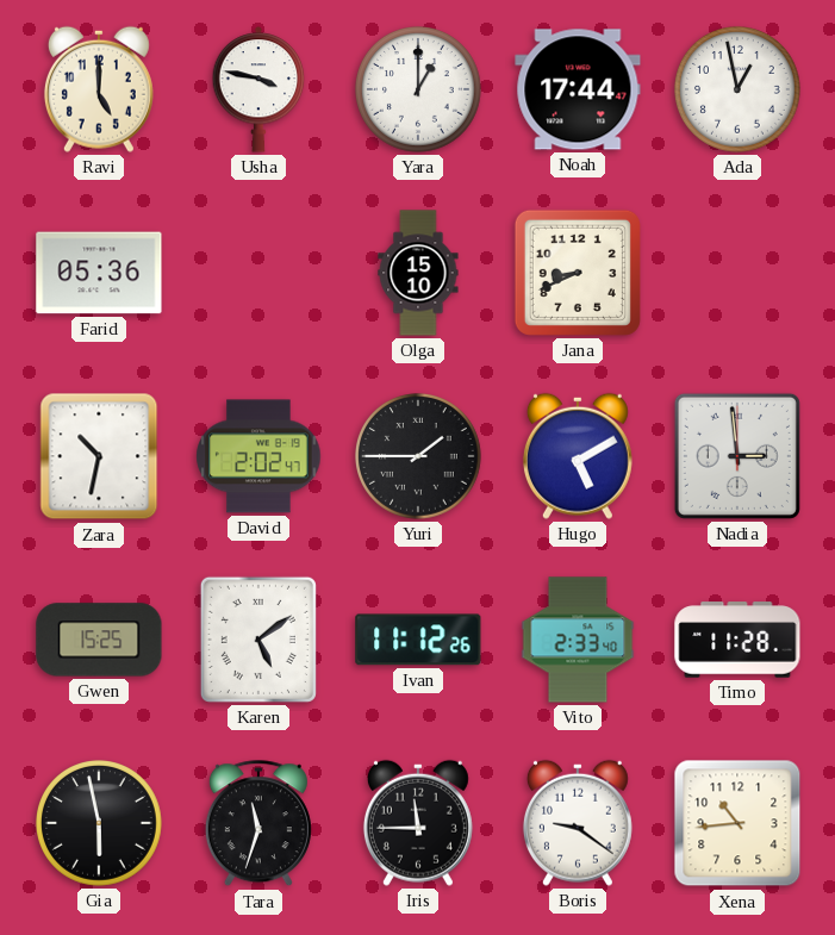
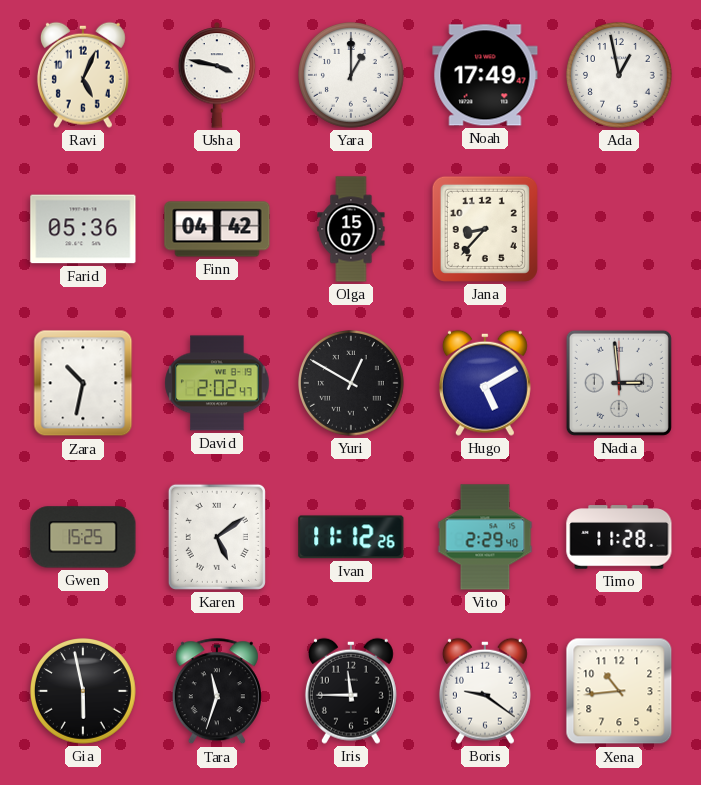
Ravi: 5:00 -> 5:04
Noah: 17:44 -> 17:49
Finn: none -> 04:42
Olga: 15:10 -> 15:07
Jana: 8:41 -> 8:37
Yuri: 1:45 -> 12:50
Vito: 2:33 -> 2:29
